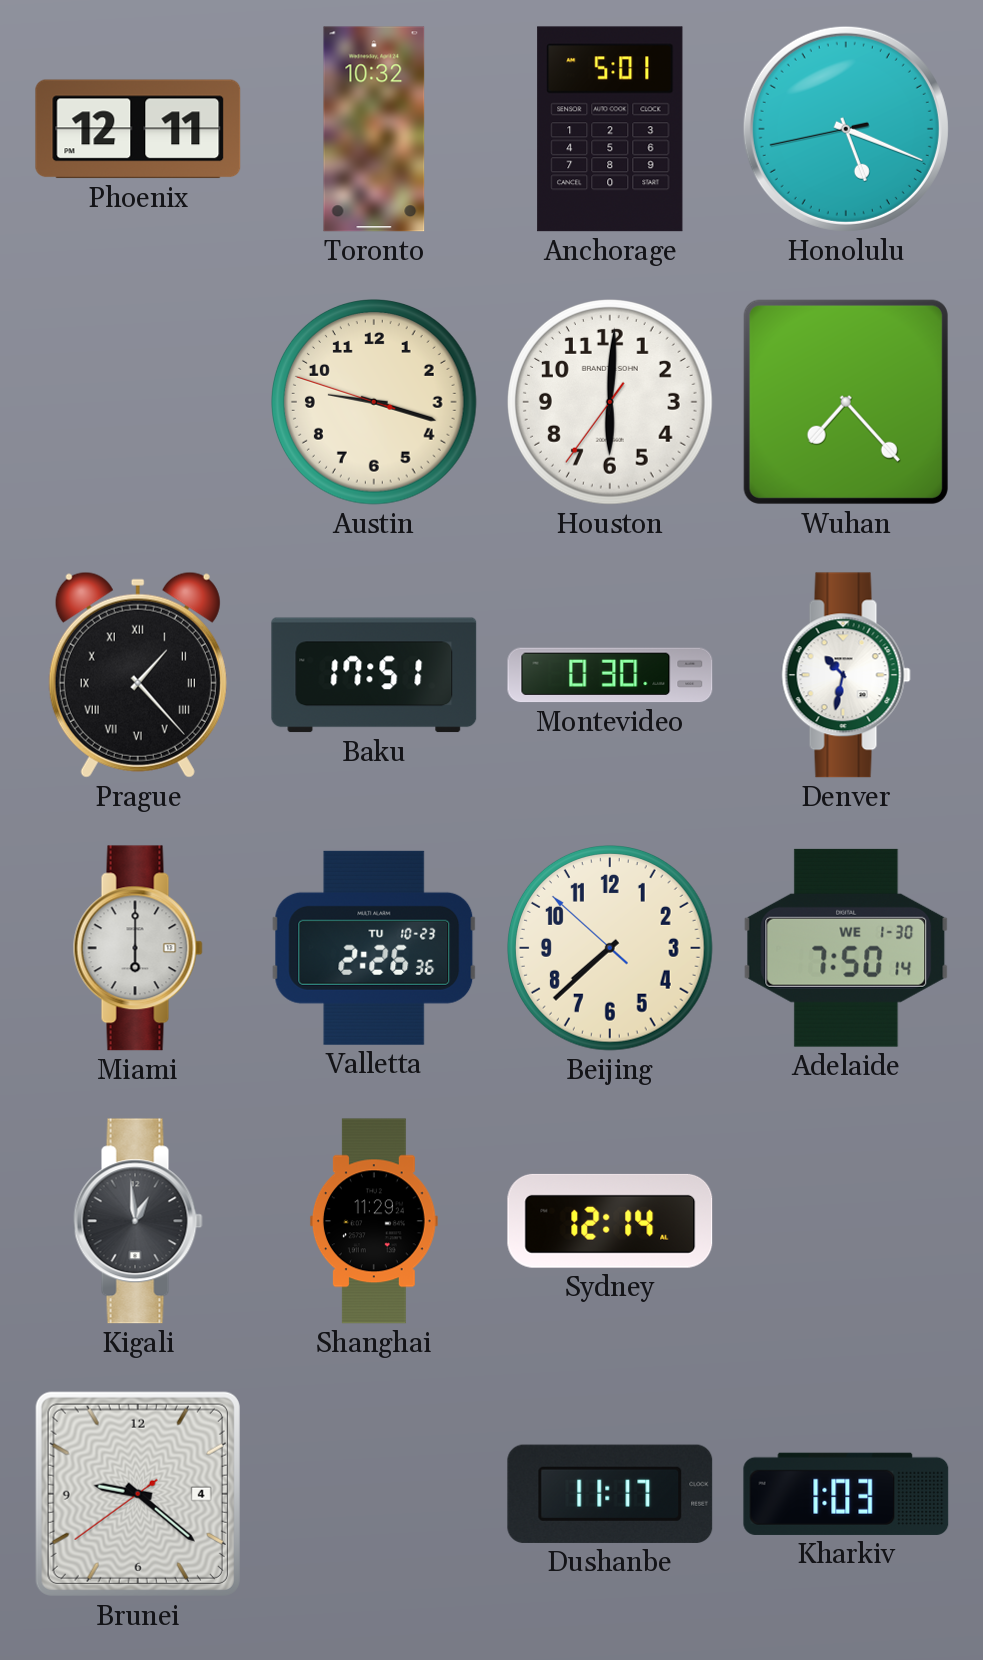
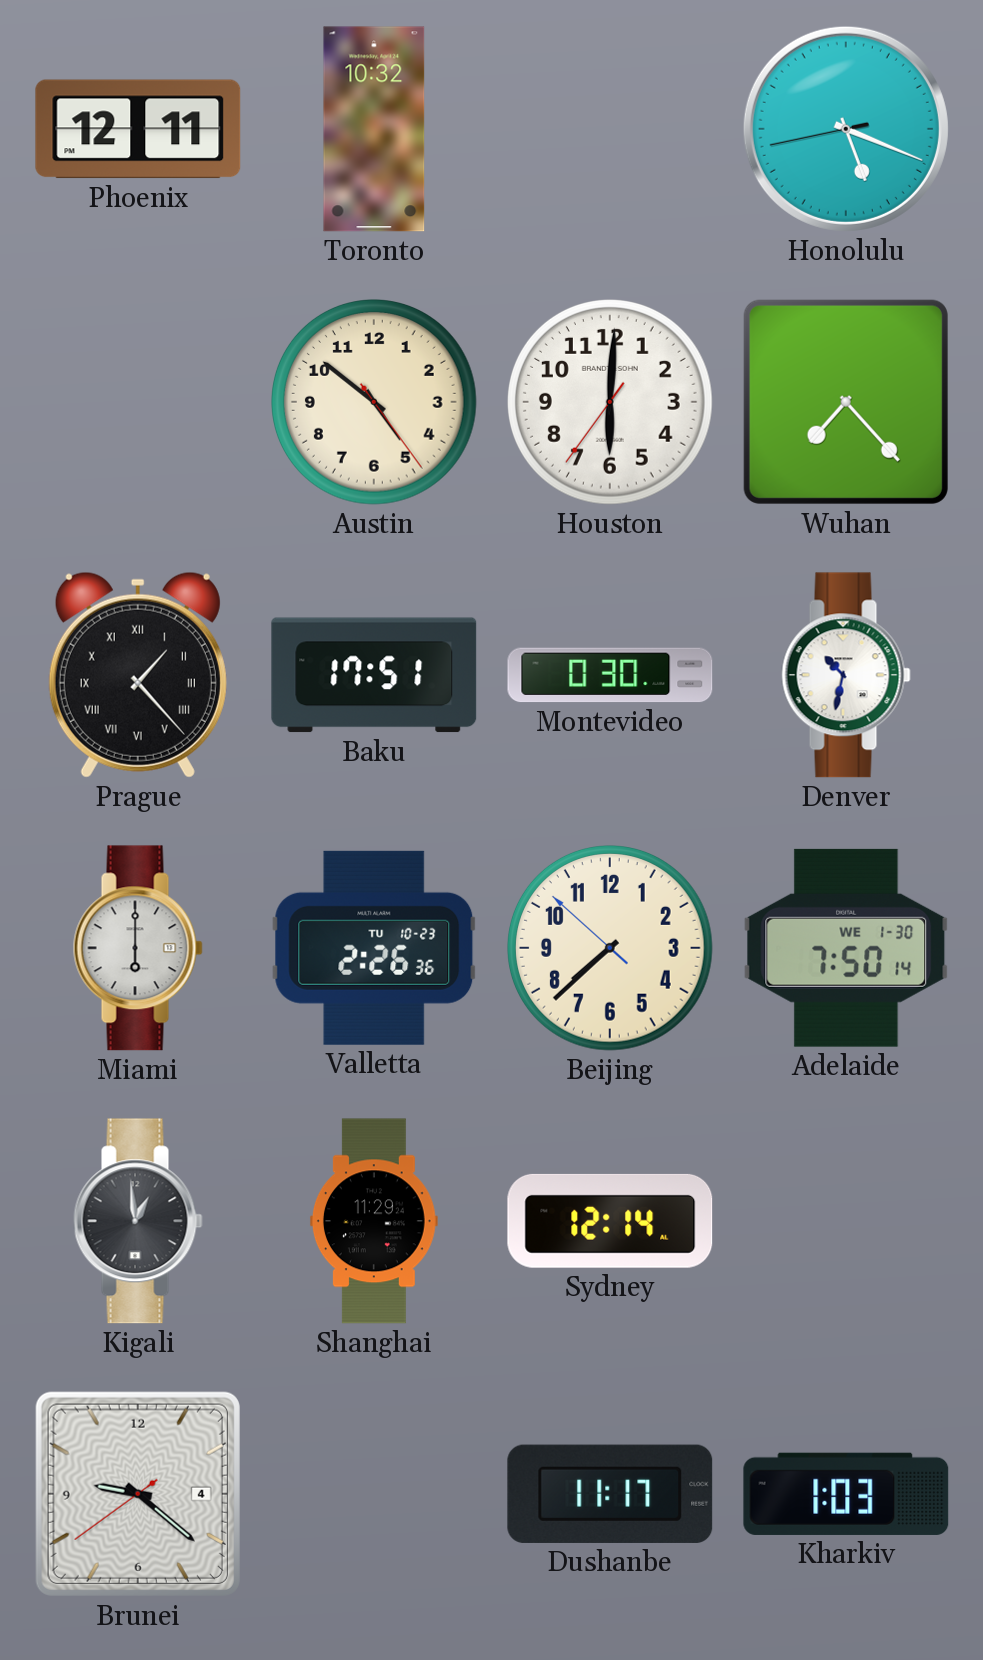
Anchorage: 5:01 -> none
Austin: 9:17 -> 4:51
